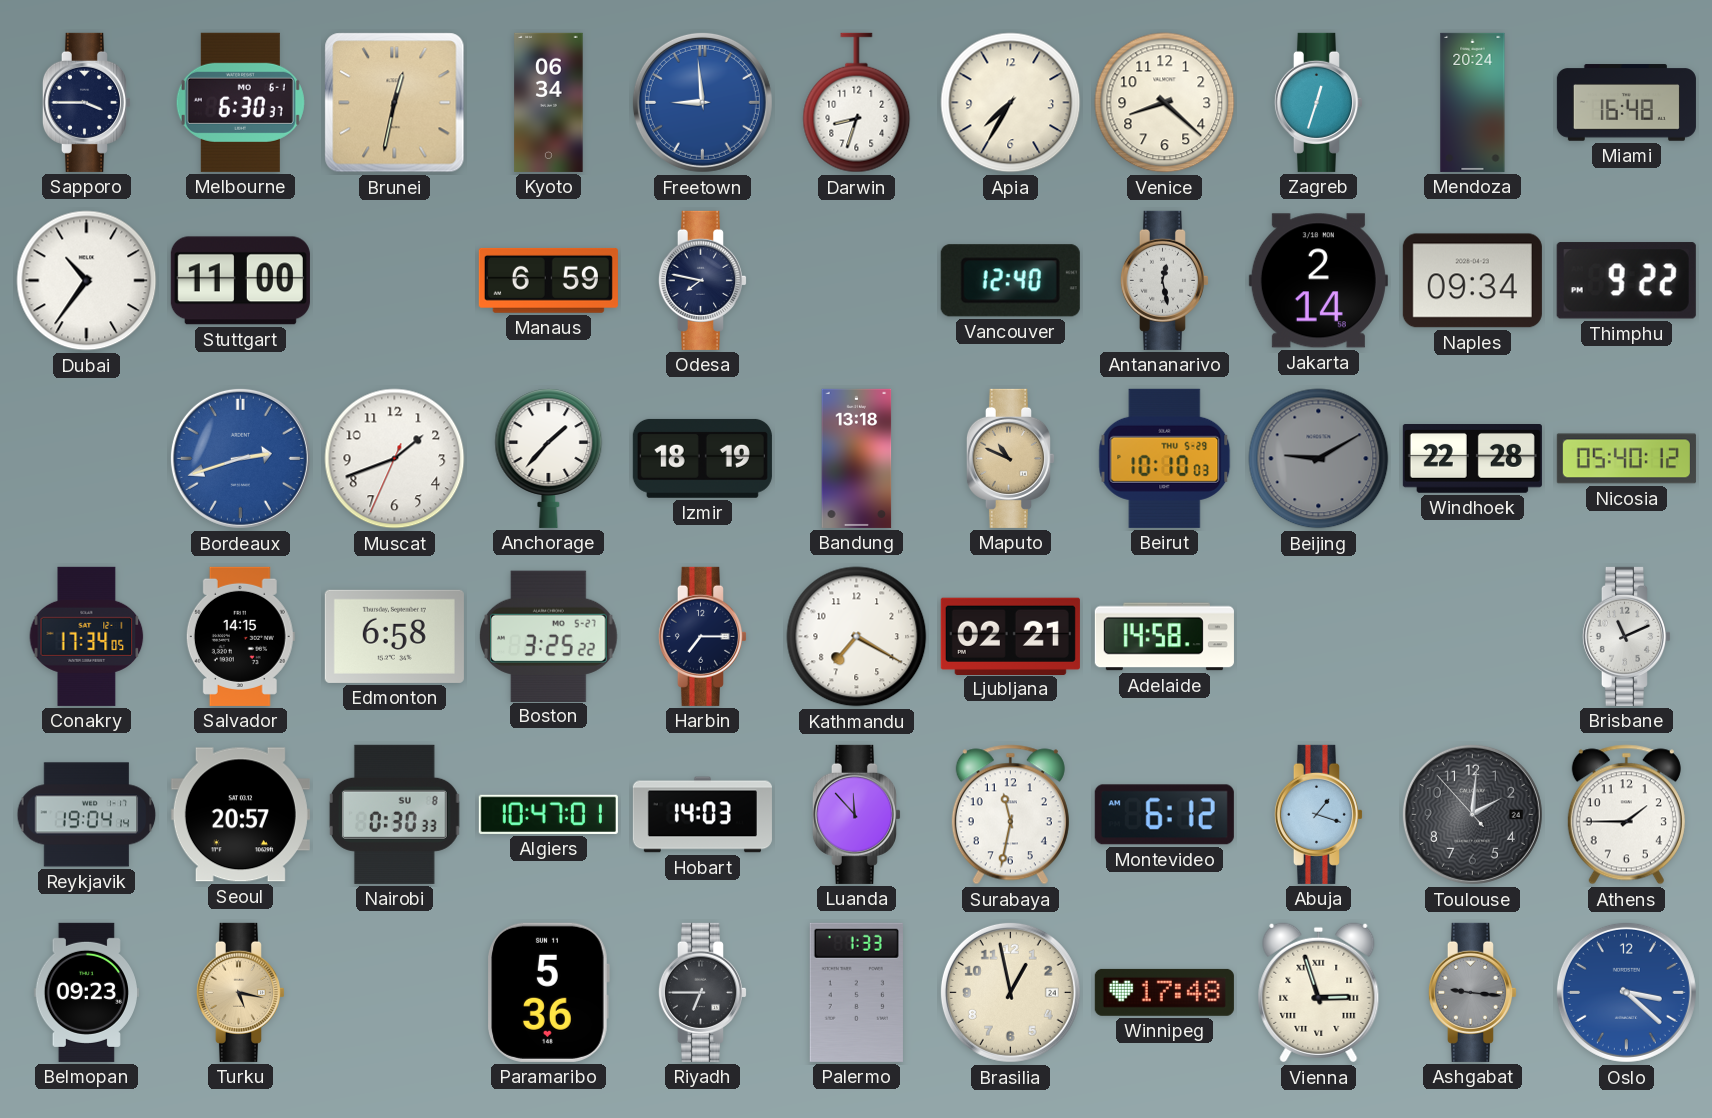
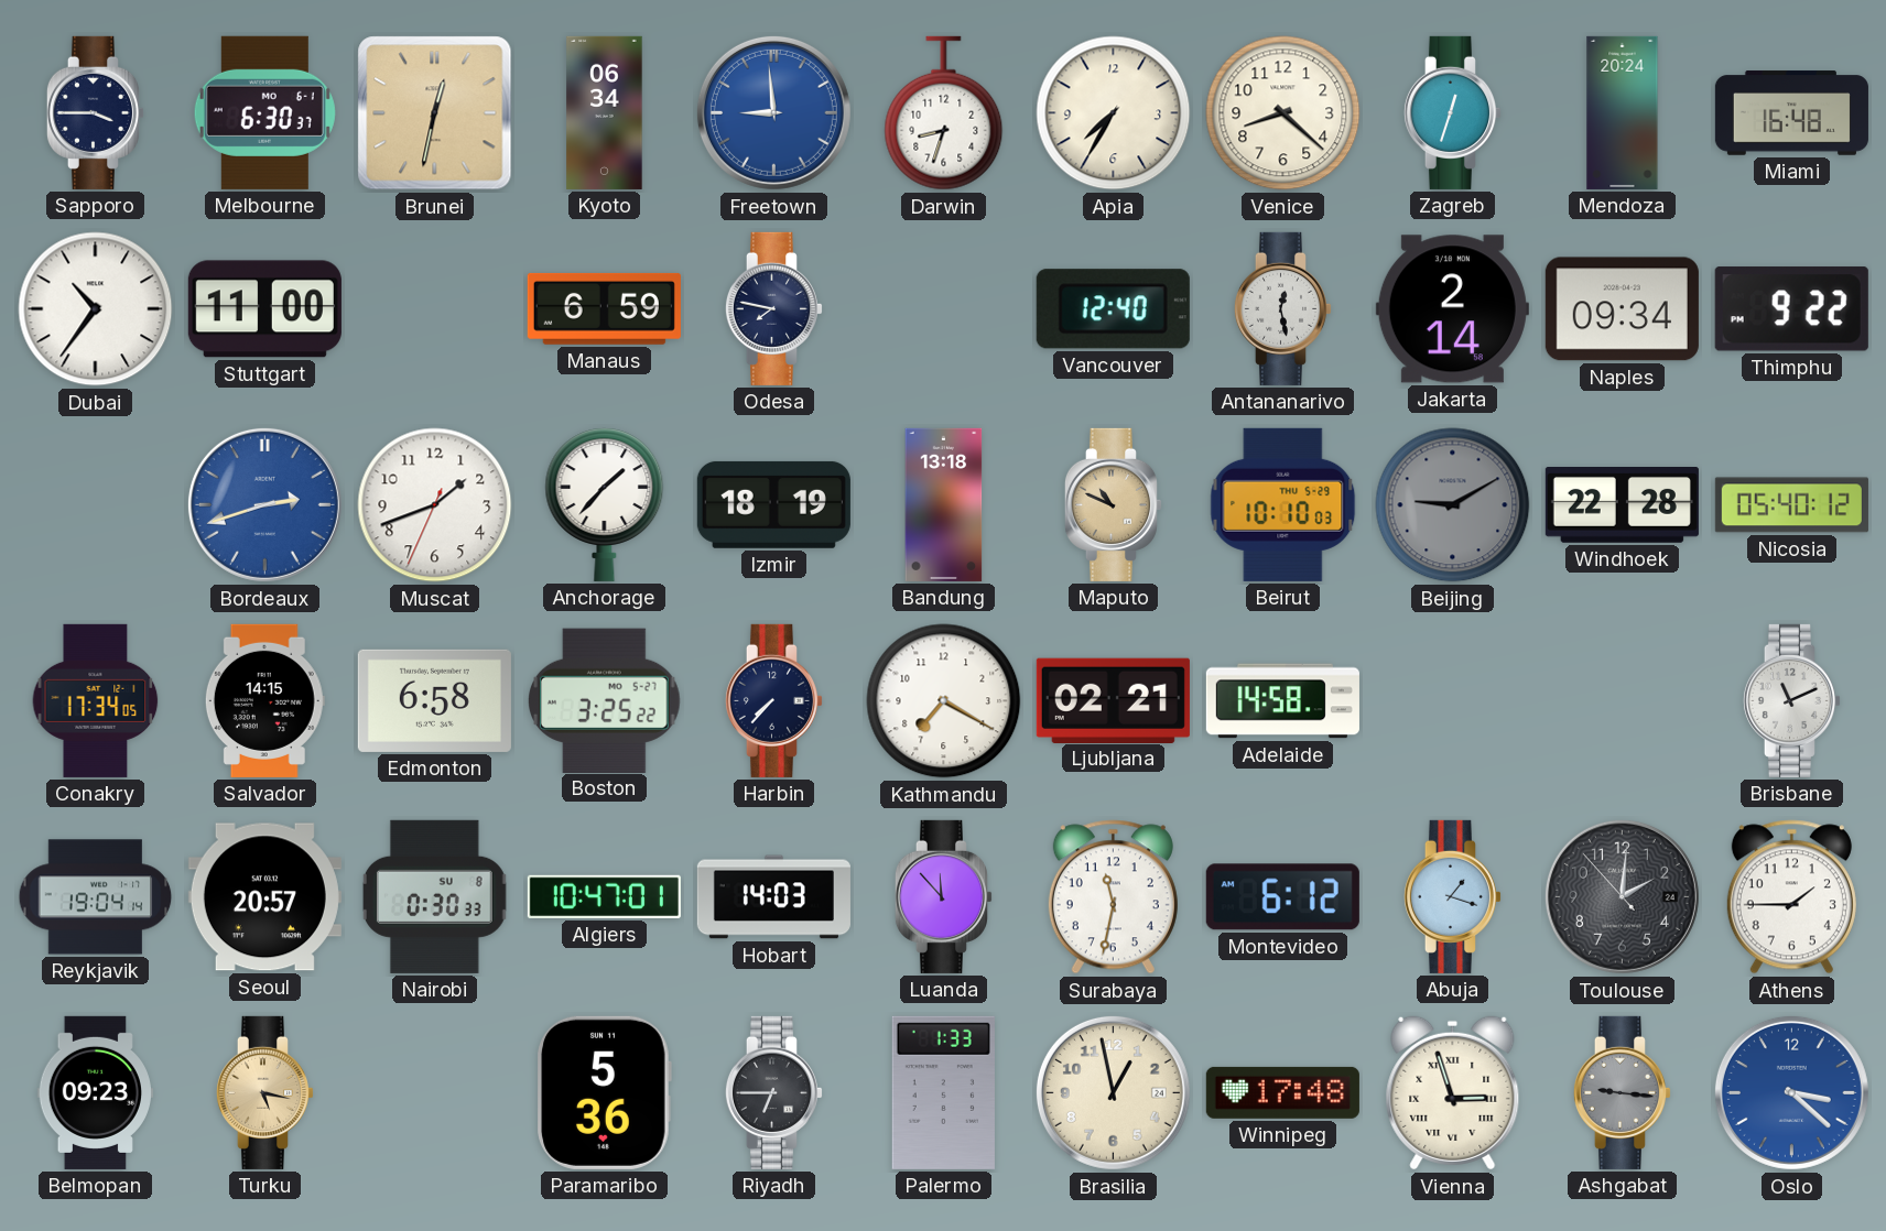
Harbin: 7:15 -> 7:37
